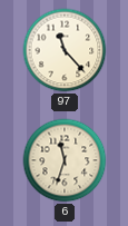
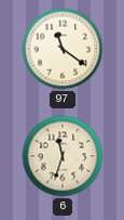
97: 11:23 -> 11:21
